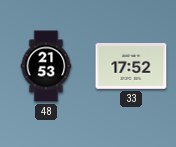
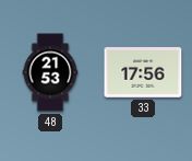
33: 17:52 -> 17:56
